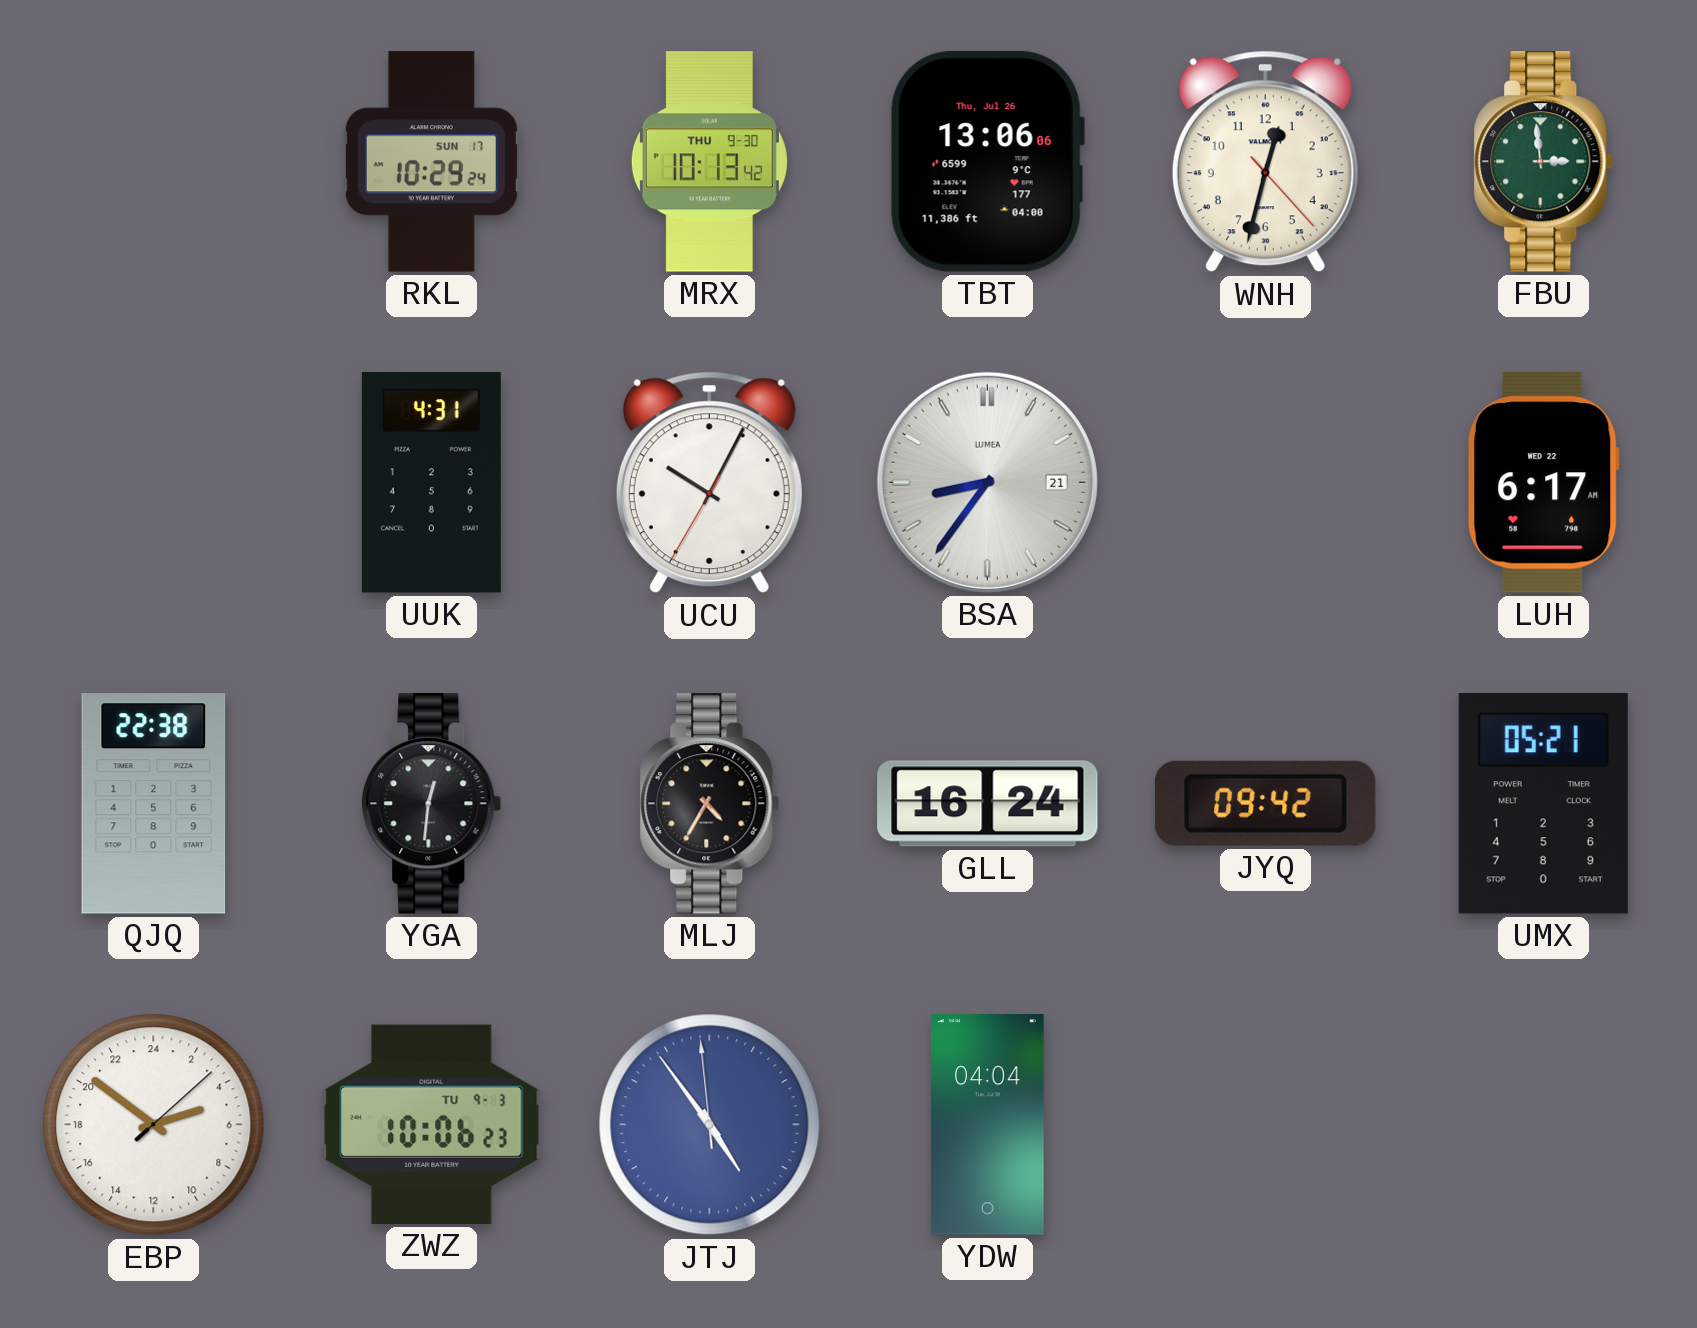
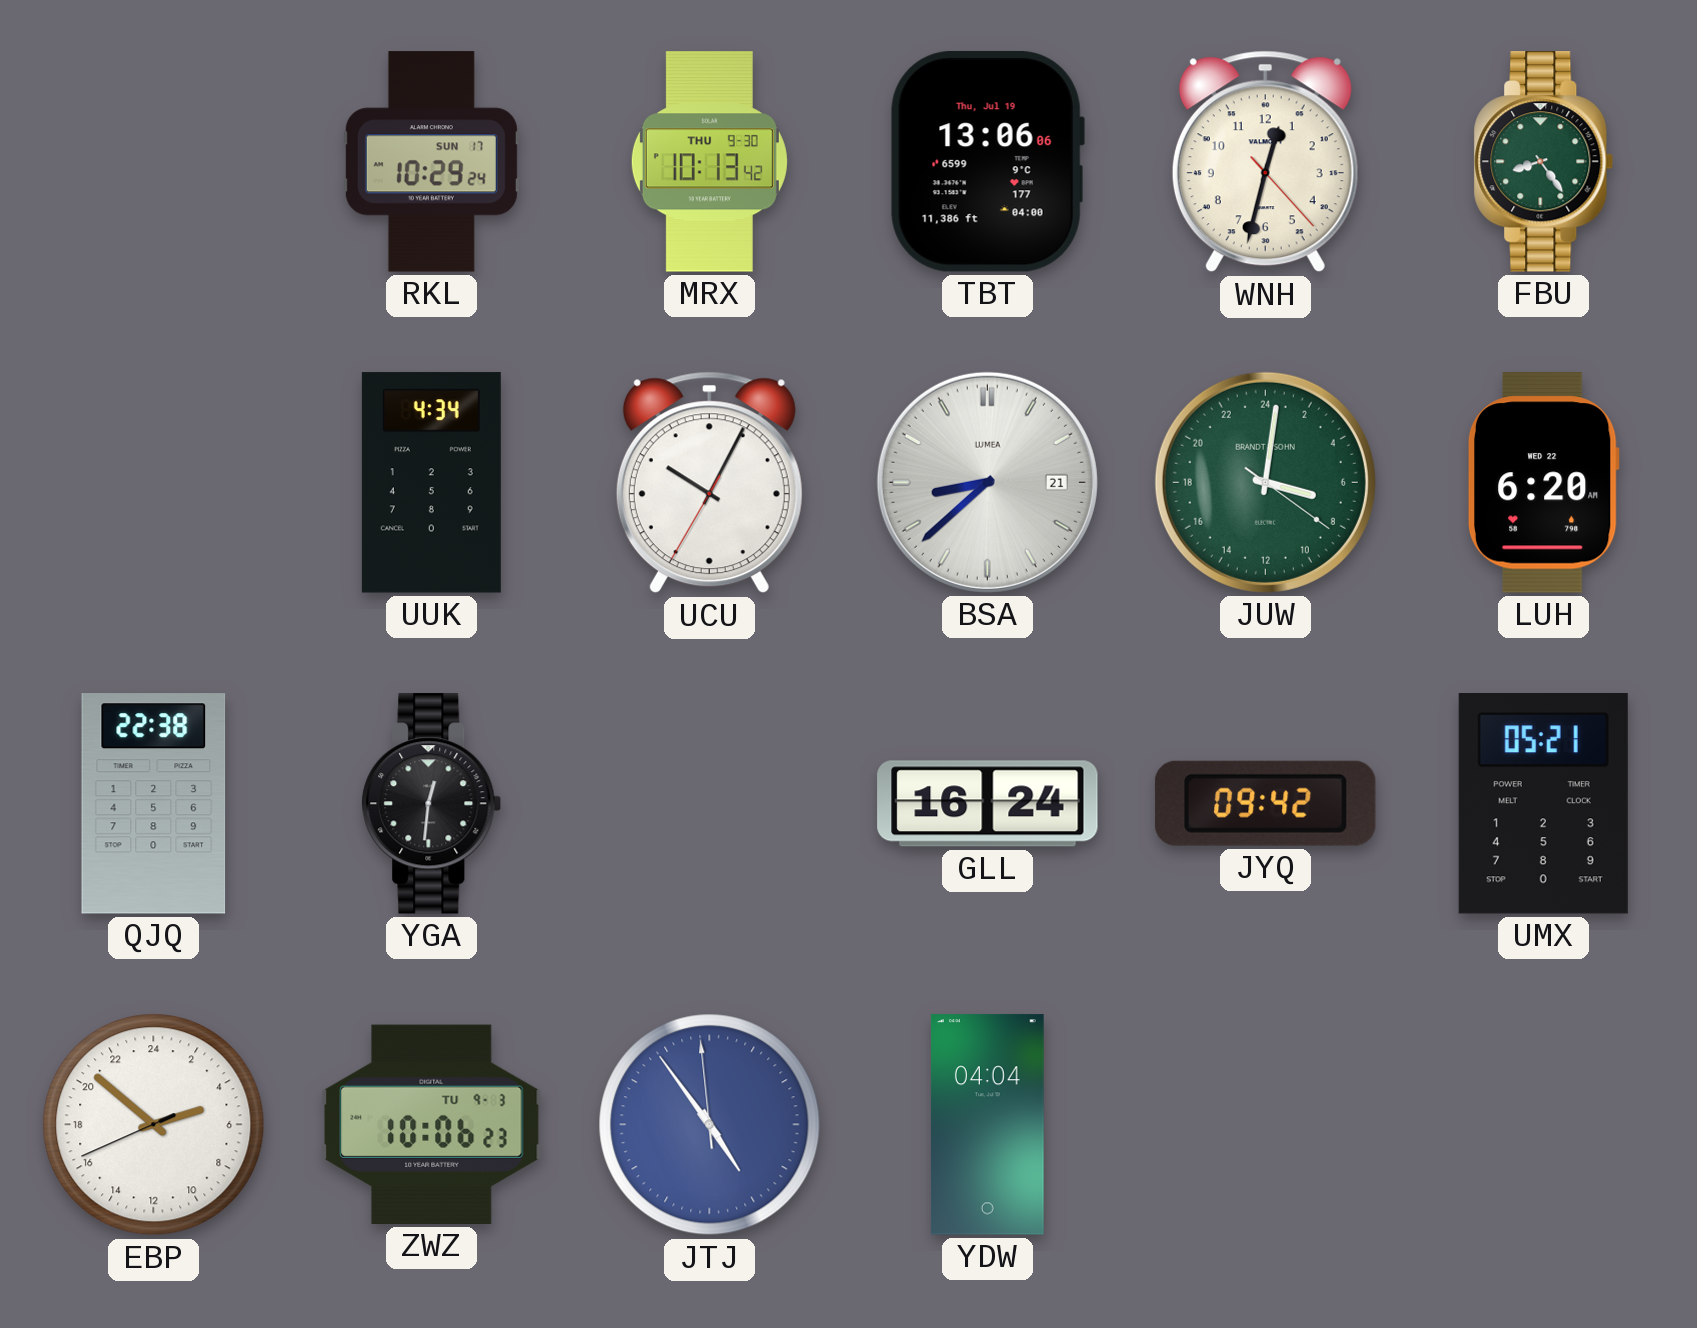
TBT date: Thu, Jul 26 -> Thu, Jul 19
FBU: 2:59 -> 8:24
UUK: 4:31 -> 4:34
BSA: 8:36 -> 8:38
JUW: none -> 7:01
LUH: 6:17 -> 6:20
MLJ: 4:35 -> none
EBP: 4:51:08 -> 4:51:41
